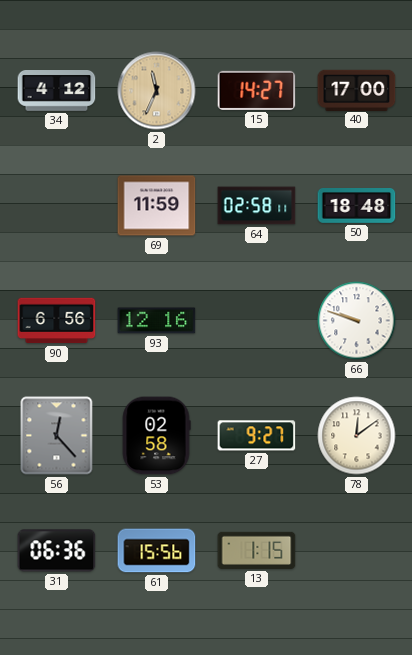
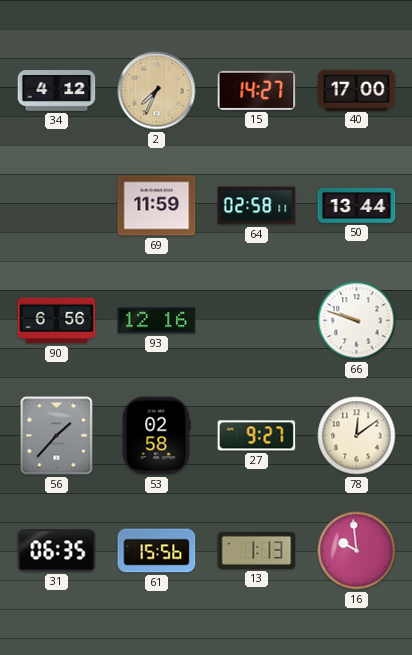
2: 11:34 -> 7:34
50: 18:48 -> 13:44
56: 12:23 -> 1:37
31: 06:36 -> 06:35
13: 1:15 -> 1:13
16: none -> 9:59
